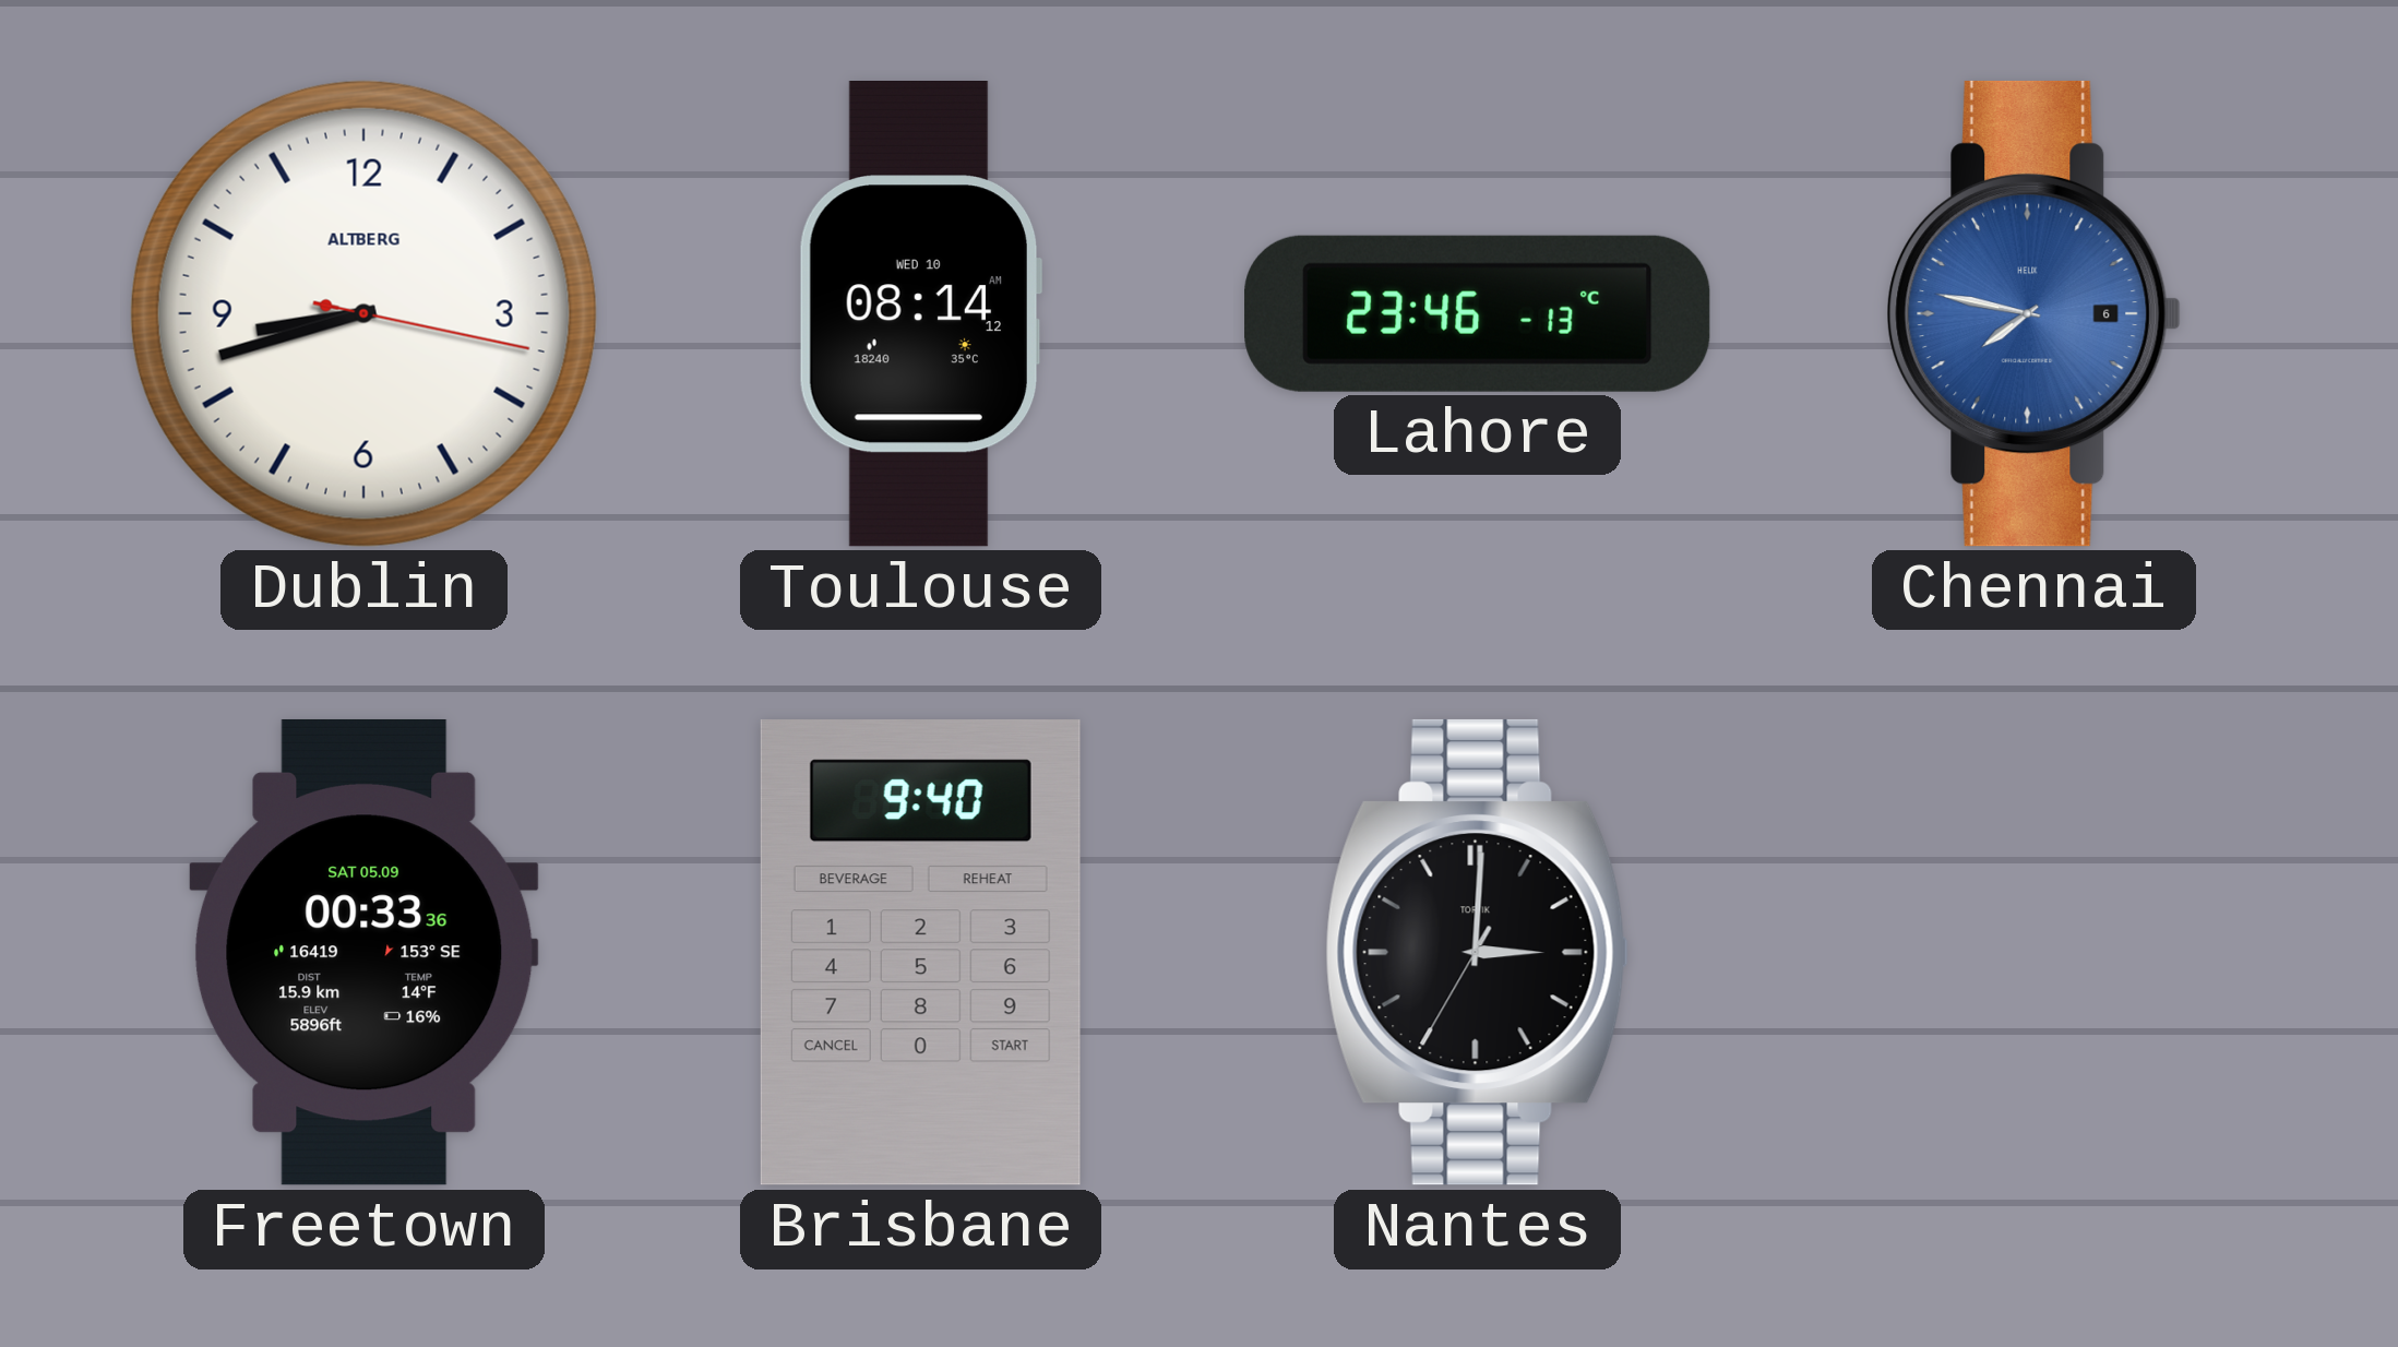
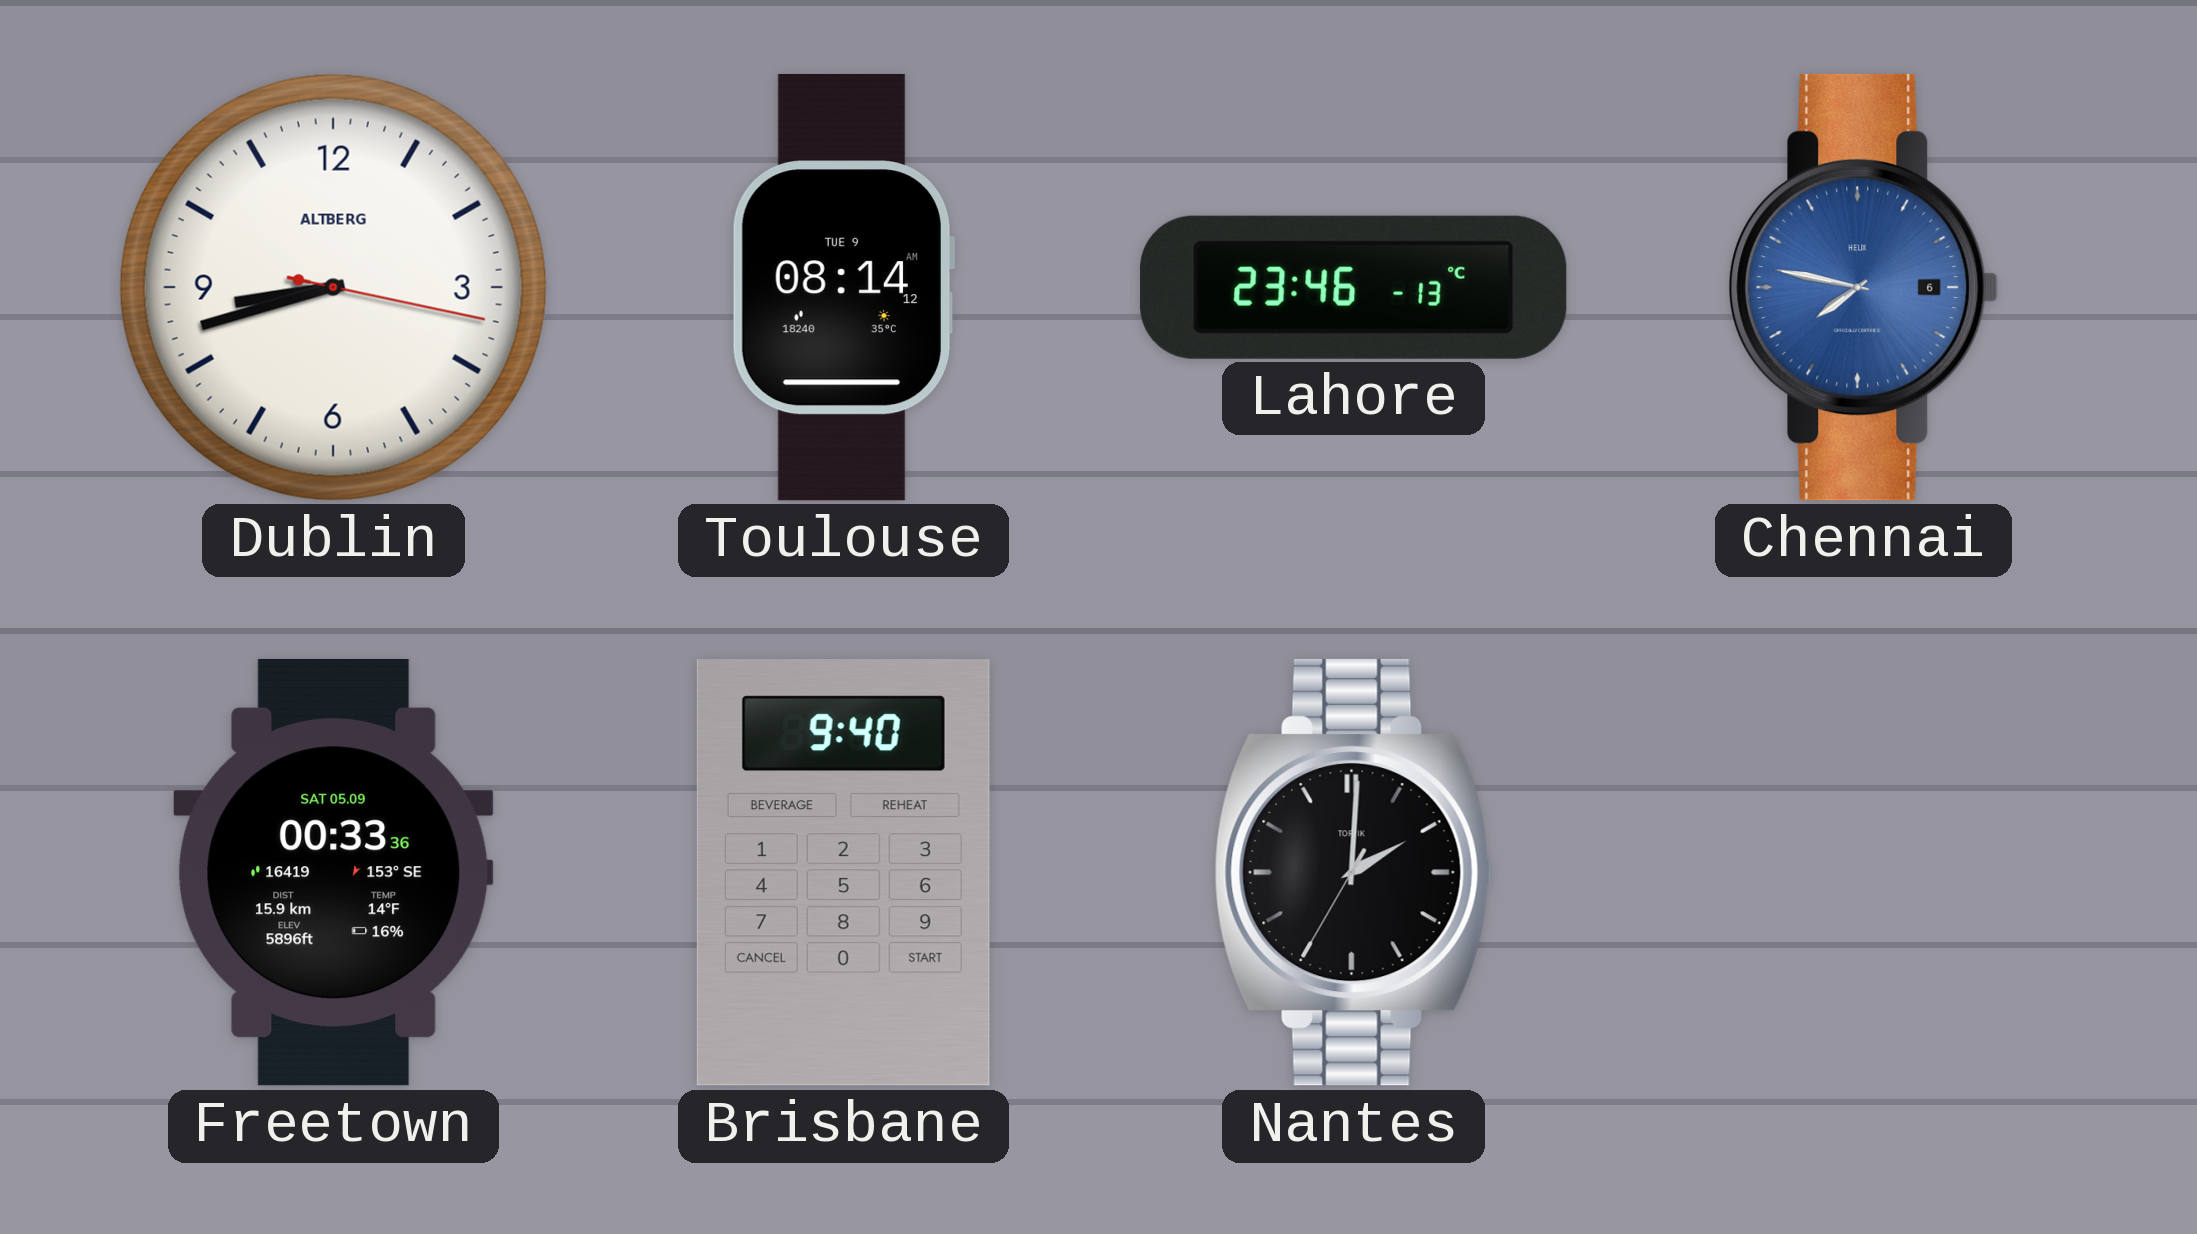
Toulouse date: WED 10 -> TUE 9
Nantes: 3:00 -> 2:00
